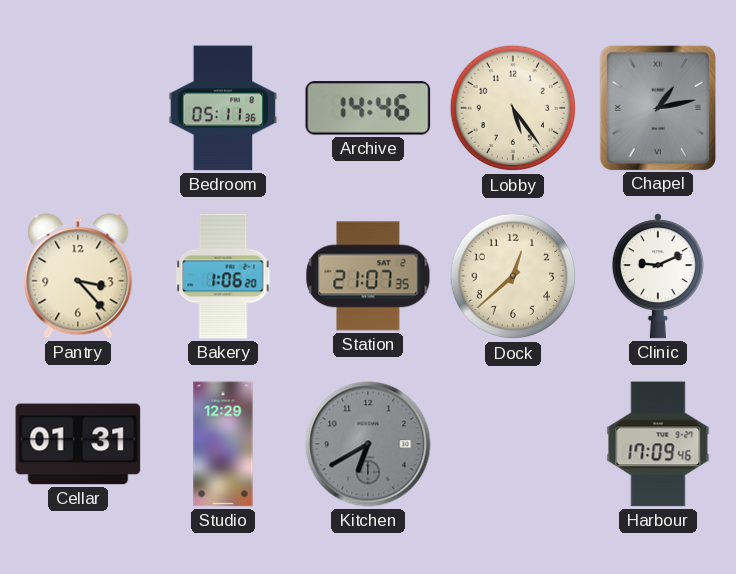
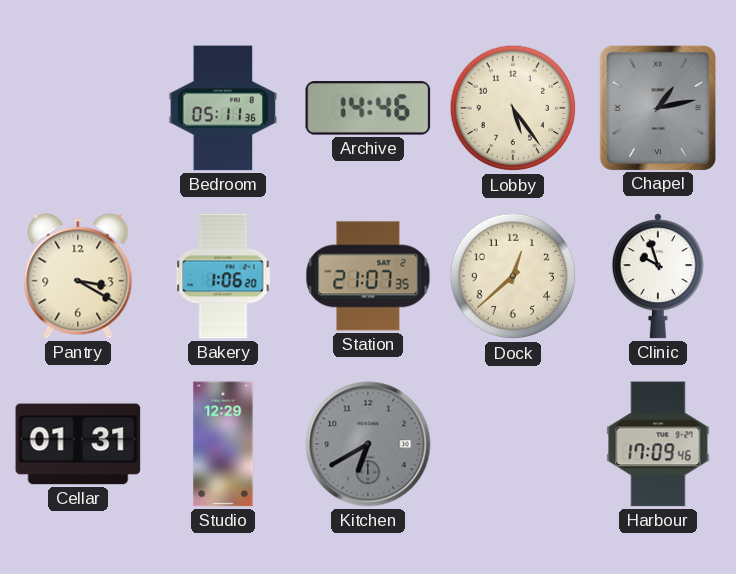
Pantry: 3:23 -> 3:20
Clinic: 9:11 -> 9:57
